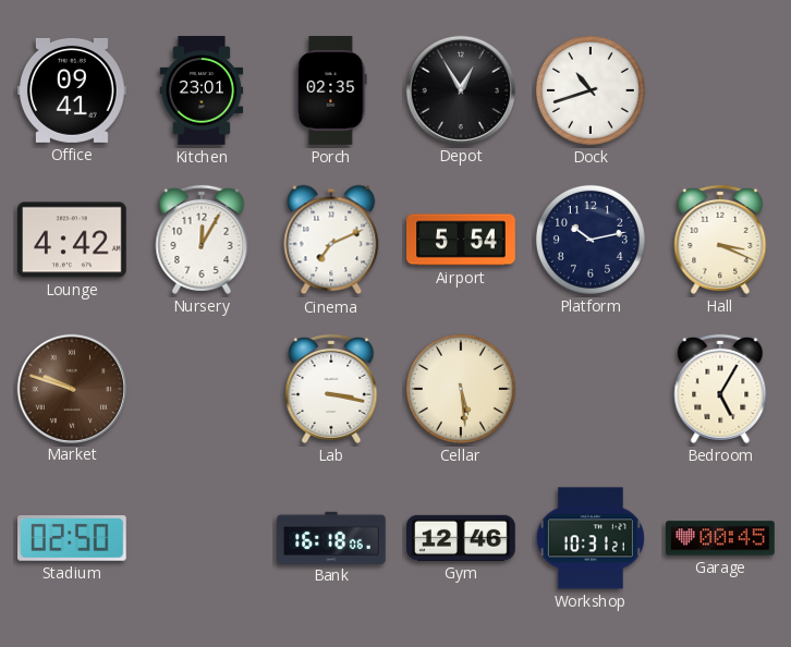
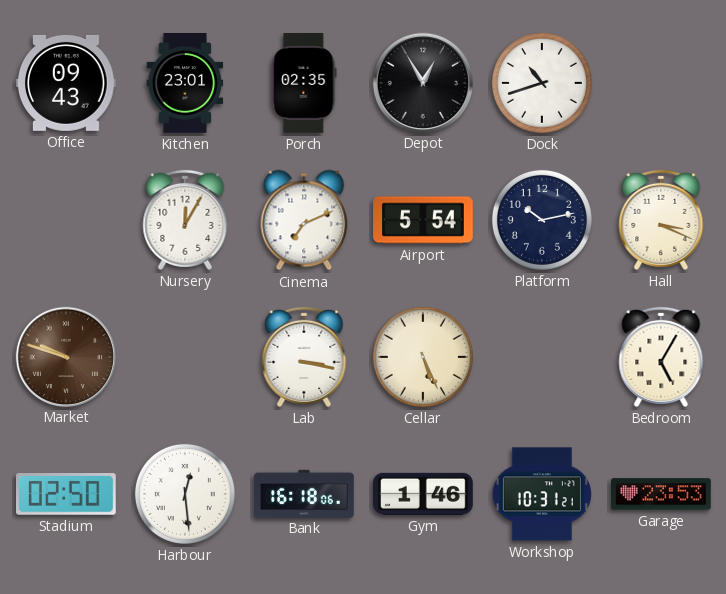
Office: 09:41 -> 09:43
Lounge: 4:42 -> none
Cellar: 5:29 -> 5:26
Harbour: none -> 12:29
Gym: 12:46 -> 1:46
Garage: 00:45 -> 23:53
